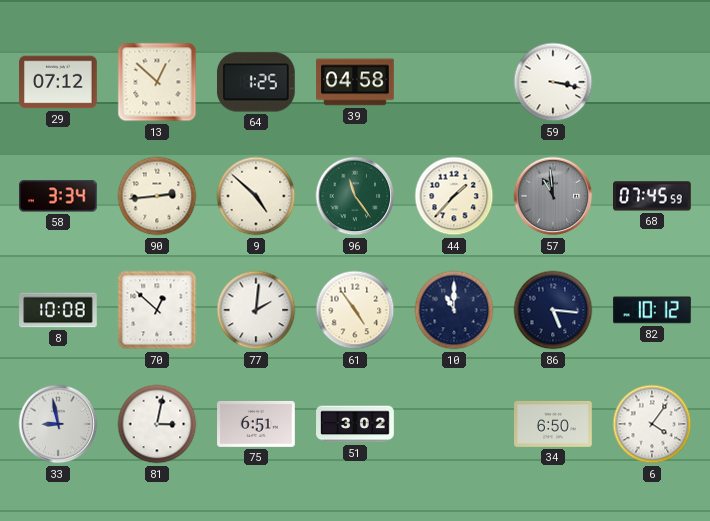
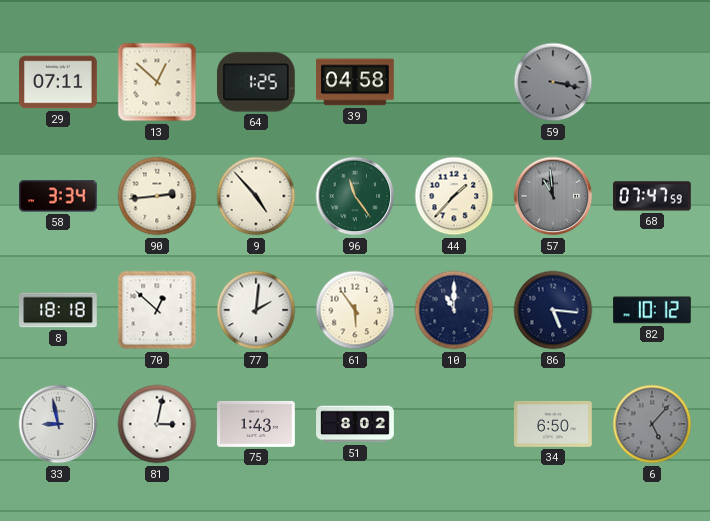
29: 07:12 -> 07:11
59 dial: white -> grey
9: 4:52 -> 4:53
68: 07:45 -> 07:47
8: 10:08 -> 18:18
61: 4:54 -> 5:54
75: 6:51 -> 1:43
51: 3:02 -> 8:02
6: 4:06 -> 5:07
6 dial: white -> grey
